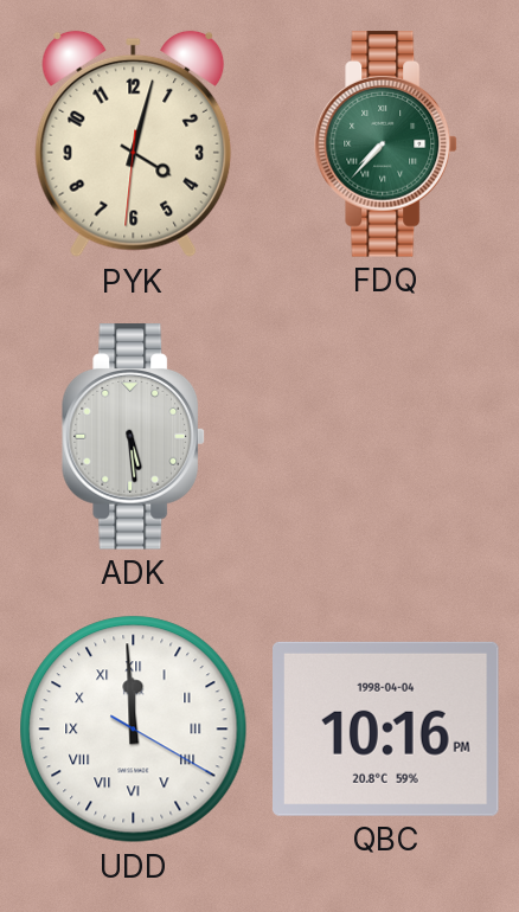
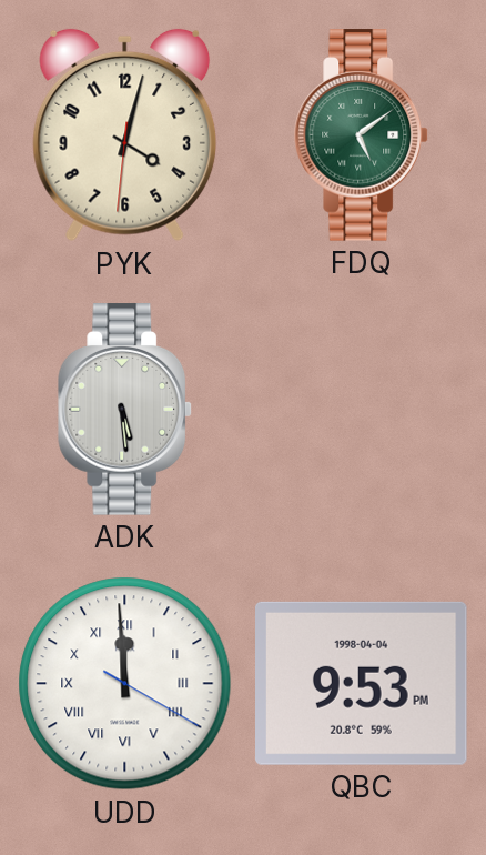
FDQ: 7:37 -> 5:09
QBC: 10:16 -> 9:53
